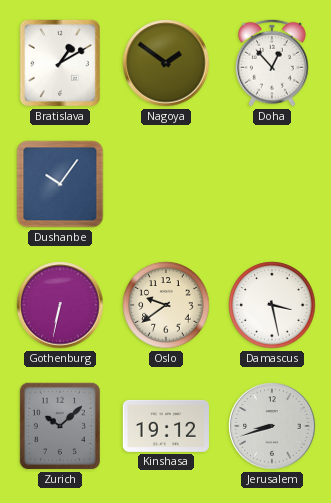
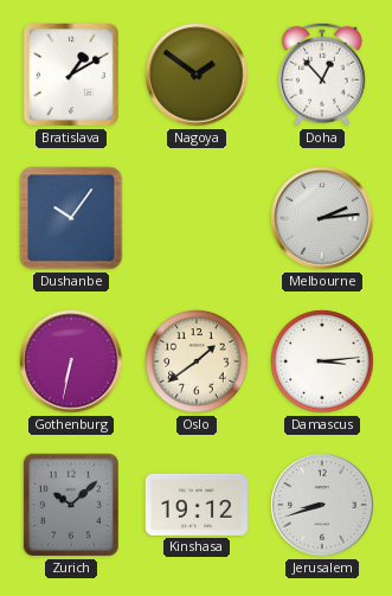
Melbourne: none -> 2:14
Oslo: 9:39 -> 1:39
Damascus: 3:28 -> 3:14
